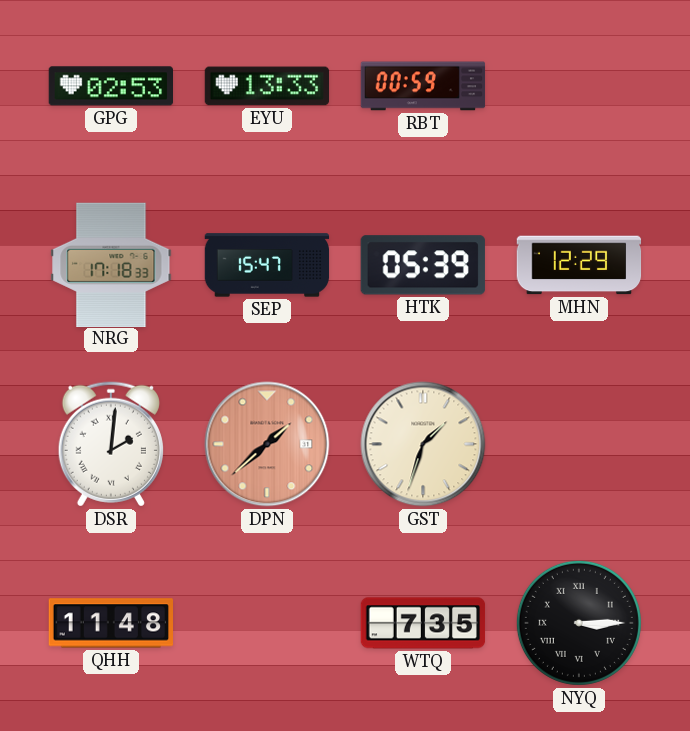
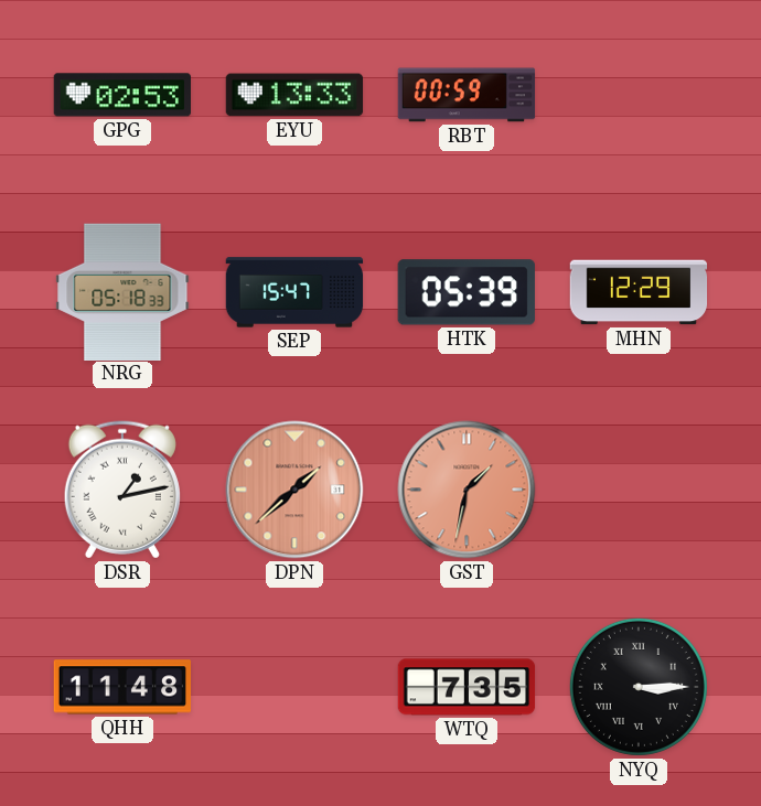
NRG: 17:18 -> 05:18
DSR: 2:01 -> 1:13
GST: 1:33 -> 1:32
GST dial: cream -> salmon
